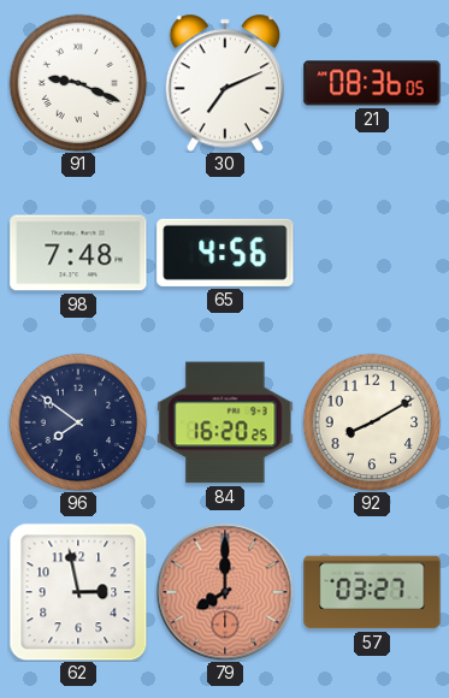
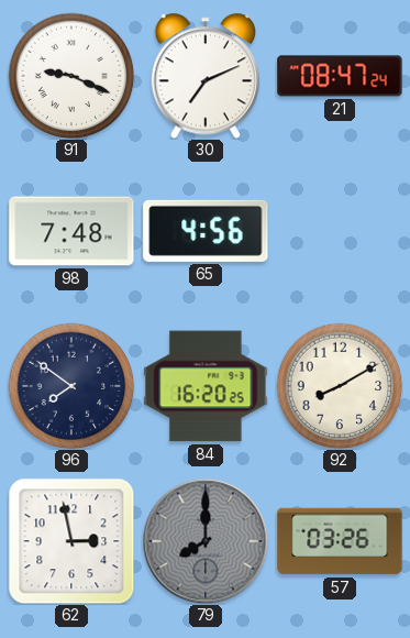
21: 08:36 -> 08:47
79 dial: salmon -> grey
57: 03:27 -> 03:26
